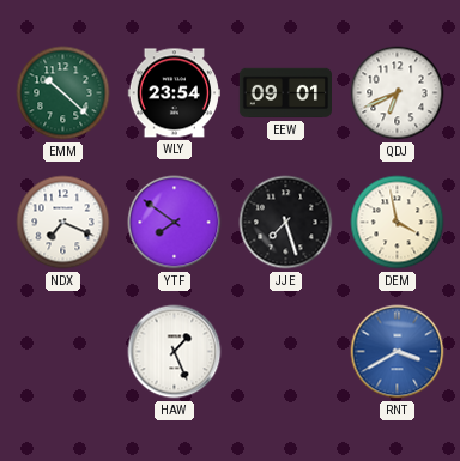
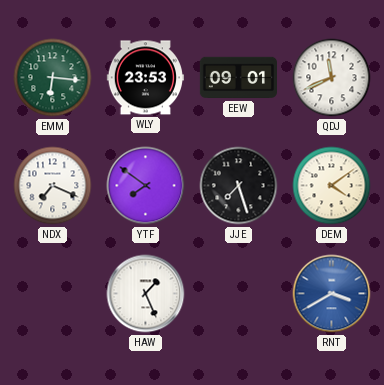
EMM: 10:22 -> 6:16
WLY: 23:54 -> 23:53
QDJ: 6:41 -> 11:41
DEM: 3:58 -> 4:09
